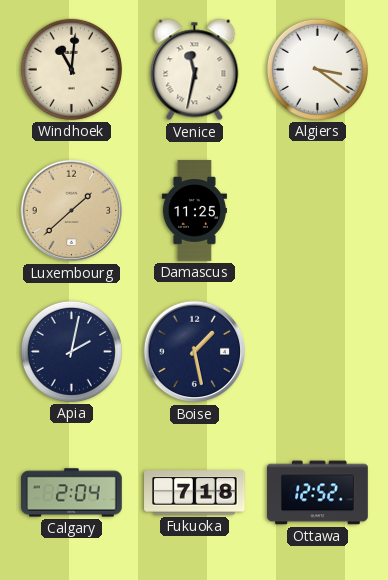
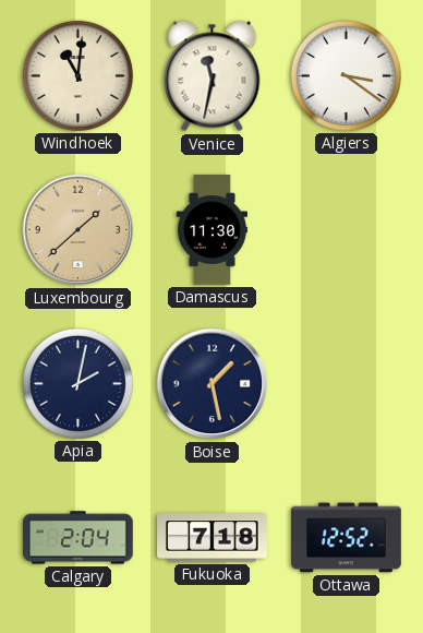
Damascus: 11:25 -> 11:30
